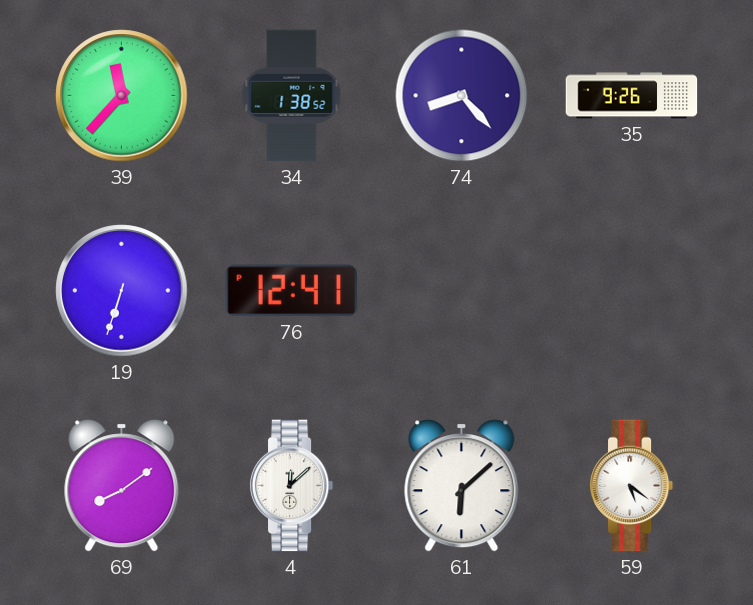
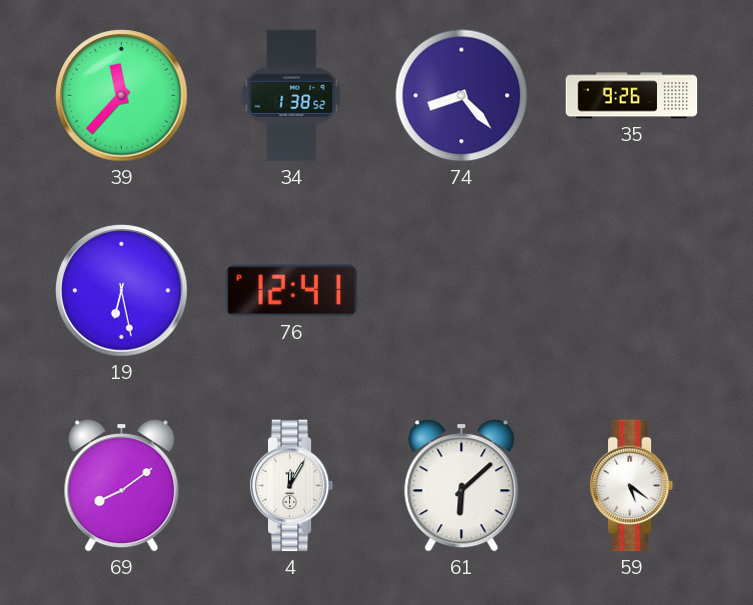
19: 6:33 -> 6:28
4: 12:08 -> 12:05
